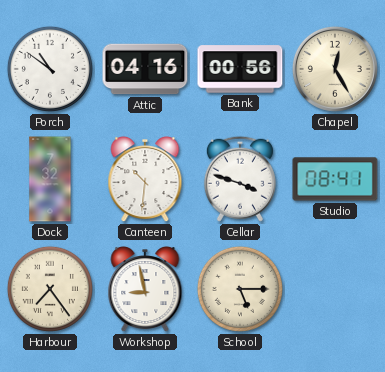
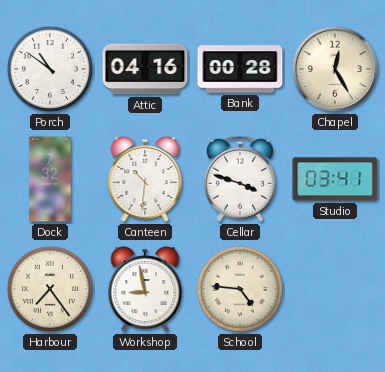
Bank: 00:56 -> 00:28
Studio: 08:41 -> 03:41
School: 5:15 -> 4:46
